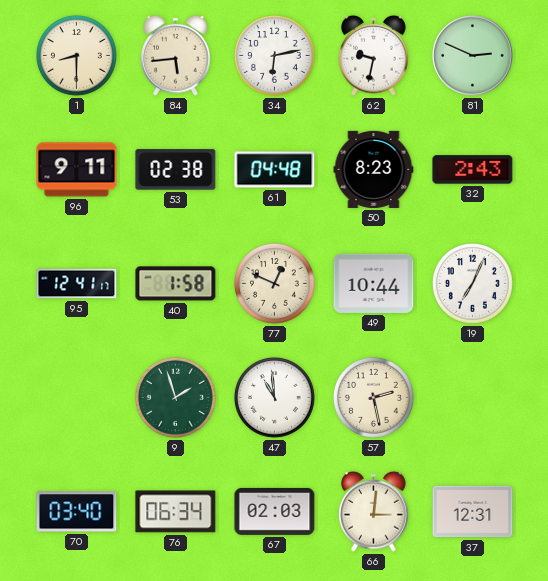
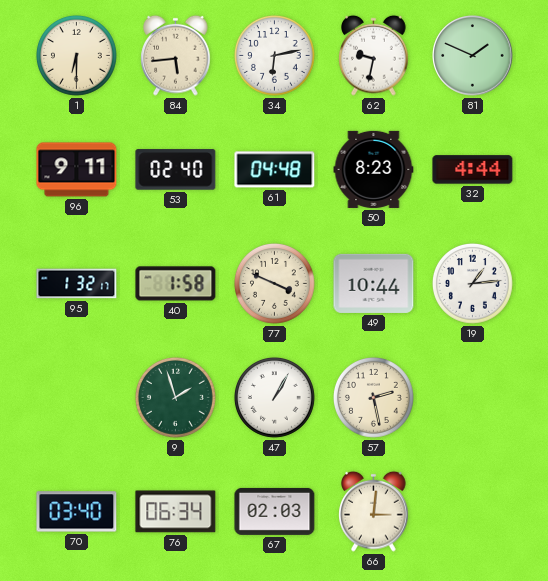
1: 8:30 -> 6:30
81: 2:49 -> 1:49
53: 02:38 -> 02:40
32: 2:43 -> 4:44
95: 12:41 -> 1:32
77: 12:49 -> 3:49
19: 7:04 -> 1:14
47: 10:59 -> 1:05
37: 12:31 -> none
